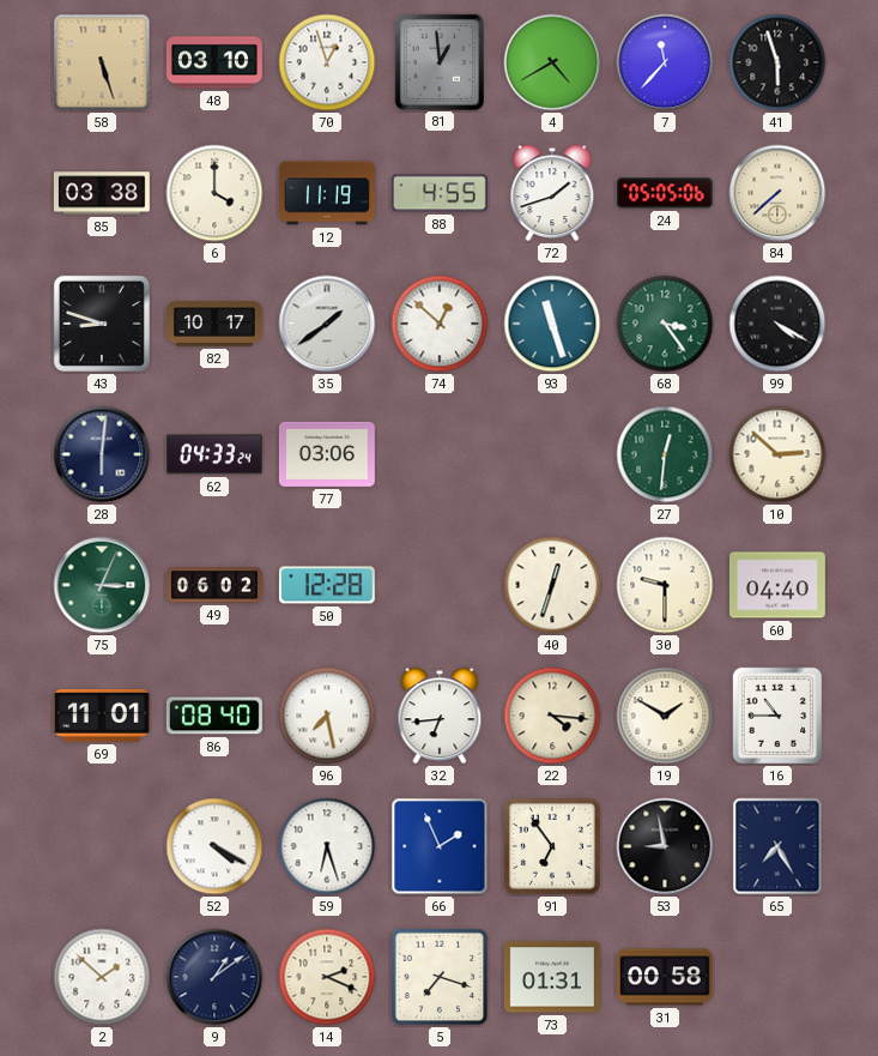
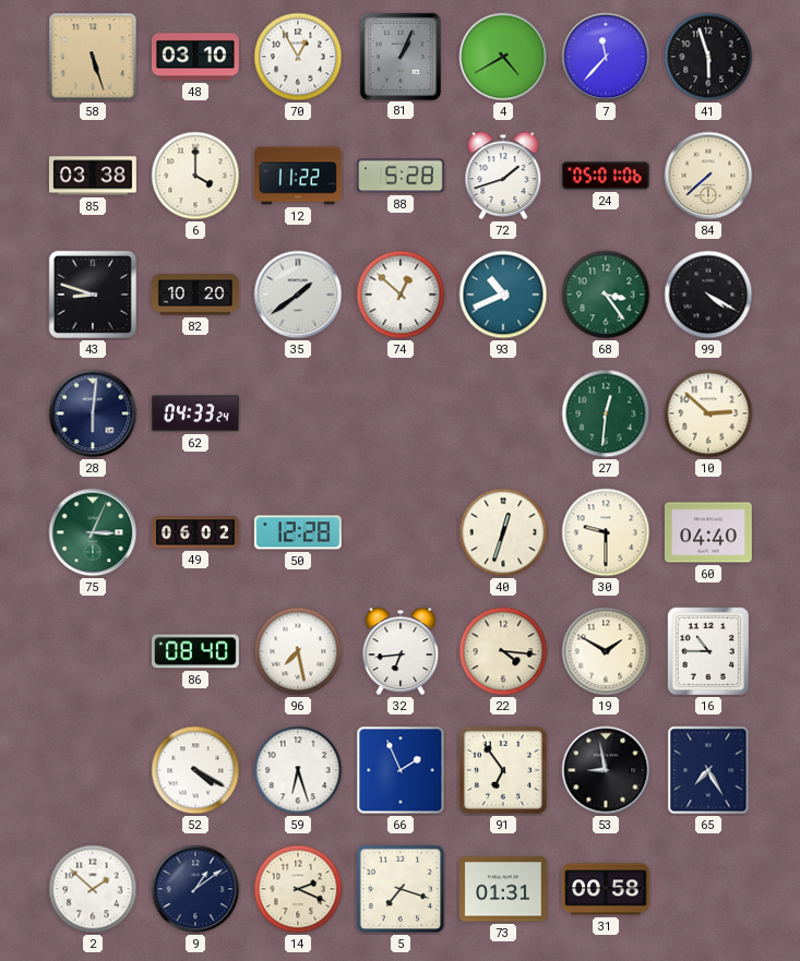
70: 12:57 -> 12:55
81: 12:59 -> 1:04
12: 11:19 -> 11:22
88: 4:55 -> 5:28
24: 05:05 -> 05:01
82: 10:17 -> 10:20
93: 11:27 -> 10:41
77: 03:06 -> none
69: 11:01 -> none
